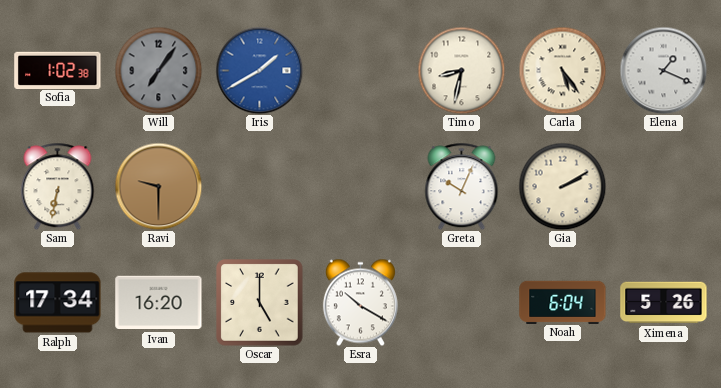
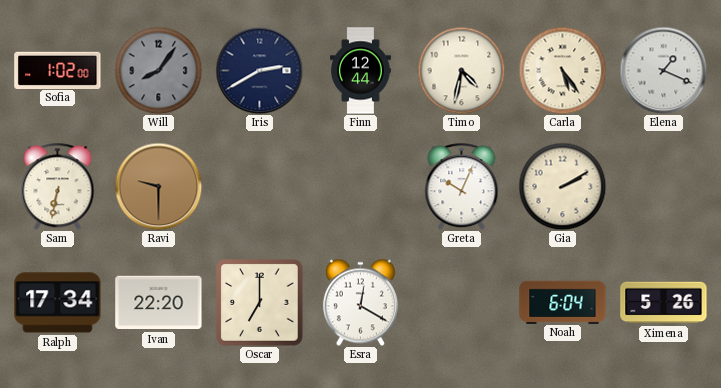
Sofia: 1:02:38 -> 1:02:00
Will: 7:06 -> 8:06
Iris: 1:40 -> 2:40
Iris dial: blue -> navy
Finn: none -> 12:44
Timo: 8:32 -> 4:32
Ivan: 16:20 -> 22:20
Oscar: 5:00 -> 7:00
Esra: 10:20 -> 12:20
